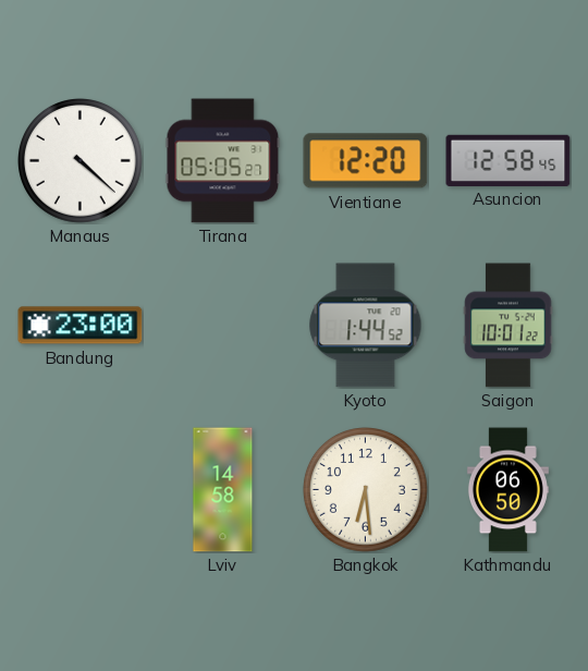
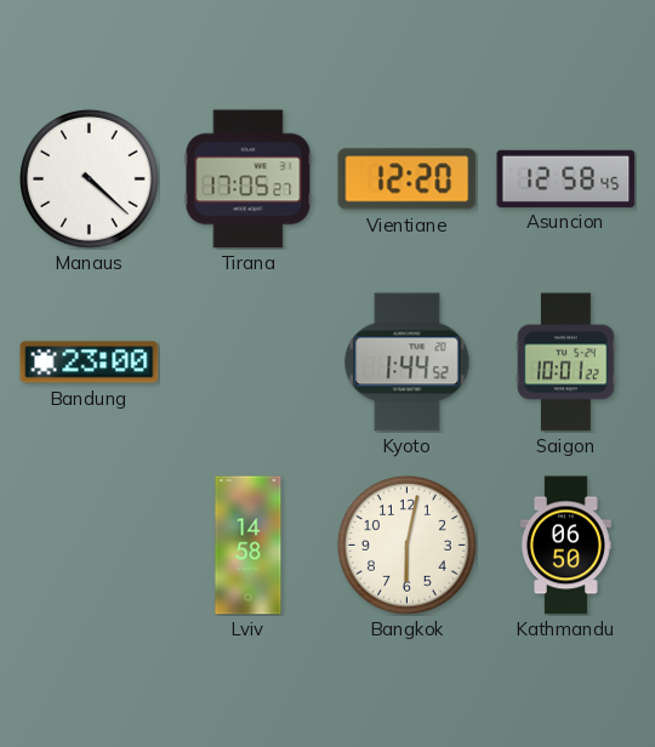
Tirana: 05:05 -> 17:05
Bangkok: 6:29 -> 6:02
